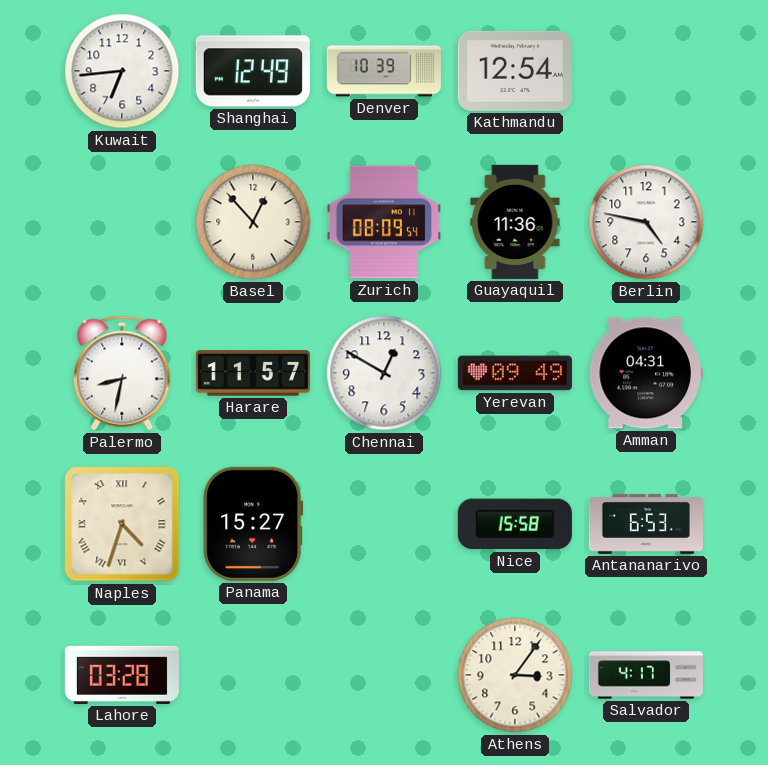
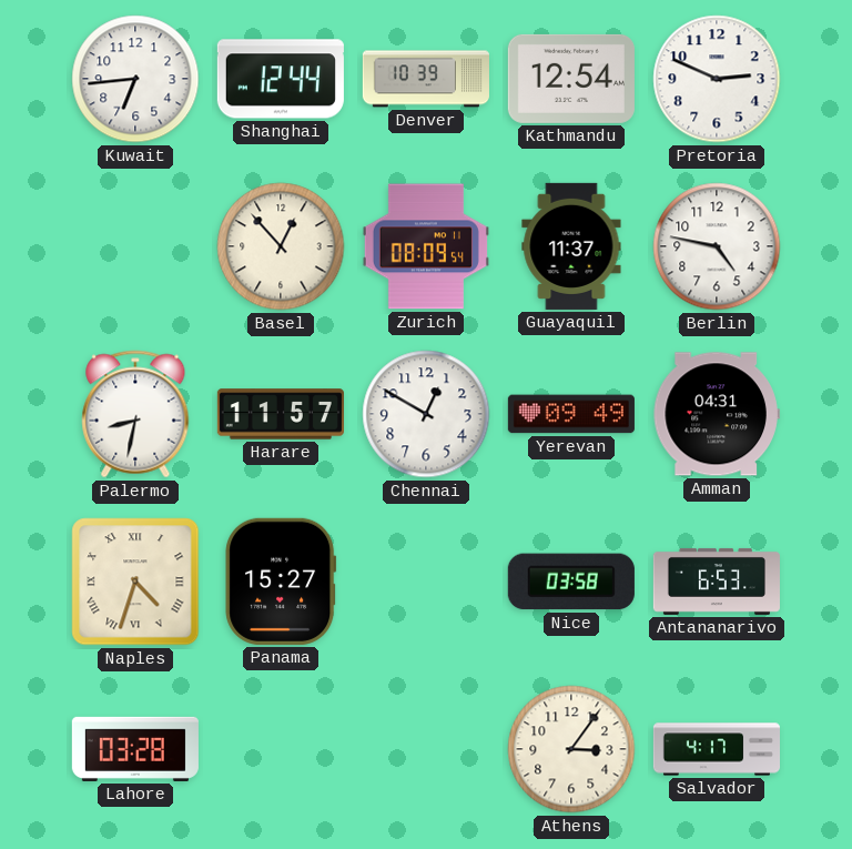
Shanghai: 12:49 -> 12:44
Pretoria: none -> 2:49
Guayaquil: 11:36 -> 11:37
Nice: 15:58 -> 03:58
